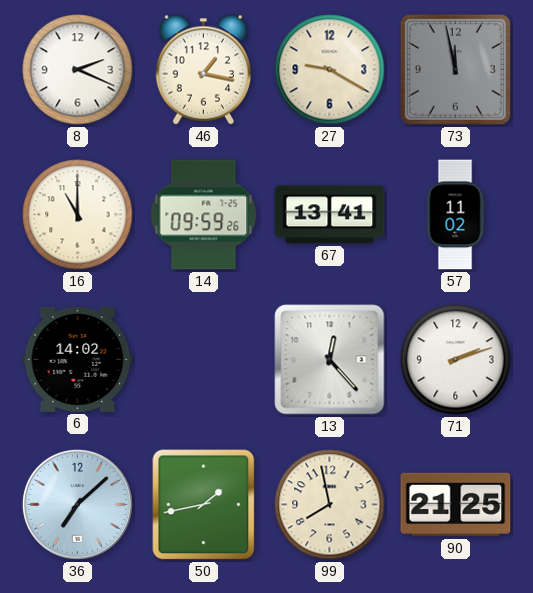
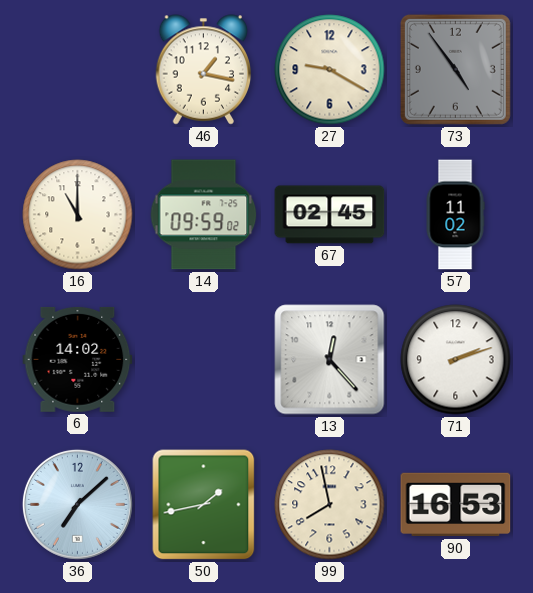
8: 2:19 -> none
73: 11:58 -> 4:54
14: 09:59:26 -> 09:59:02
67: 13:41 -> 02:45
90: 21:25 -> 16:53
